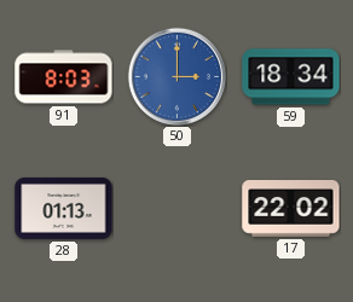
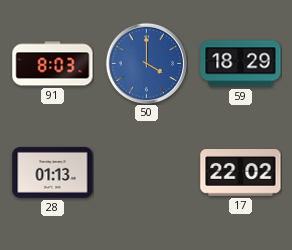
50: 3:00 -> 4:00
59: 18:34 -> 18:29
